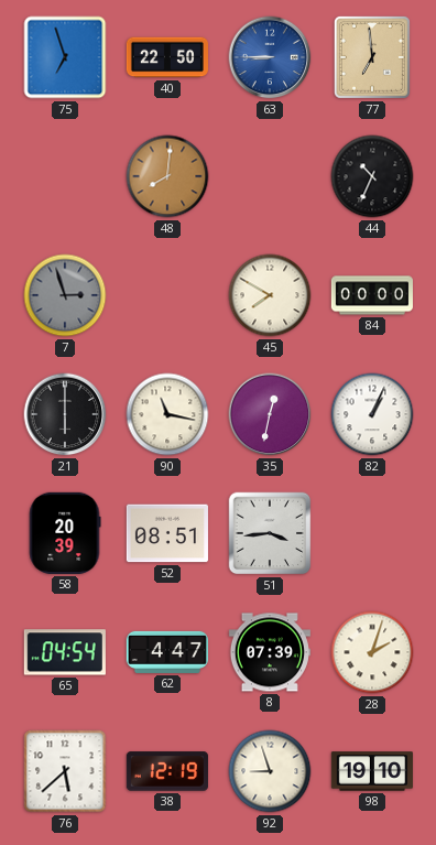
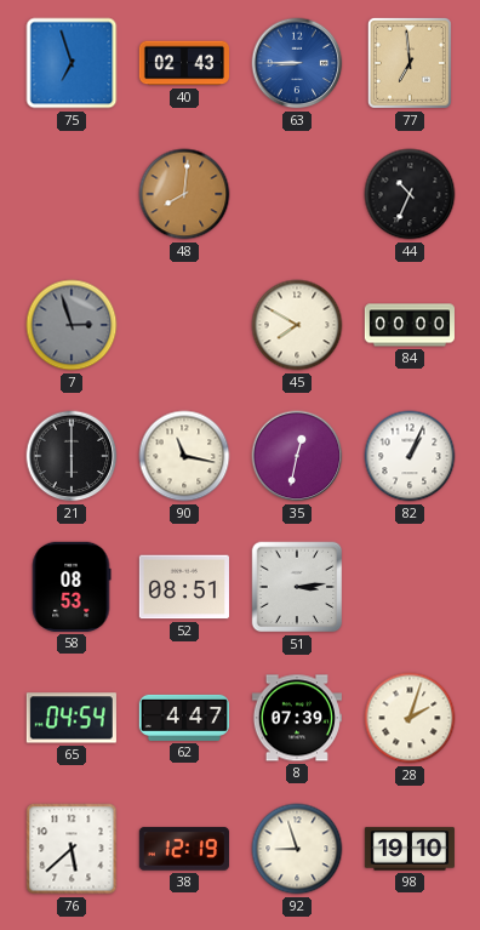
40: 22:50 -> 02:43
58: 20:39 -> 08:53
51: 3:44 -> 3:14
